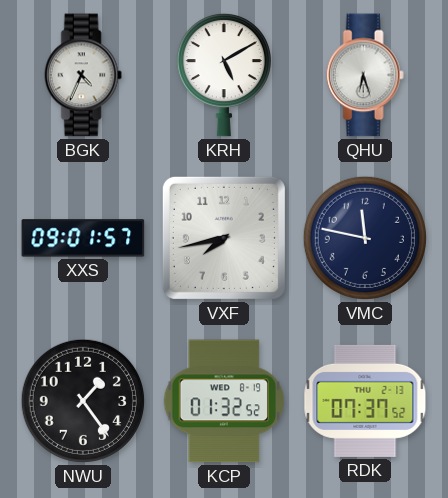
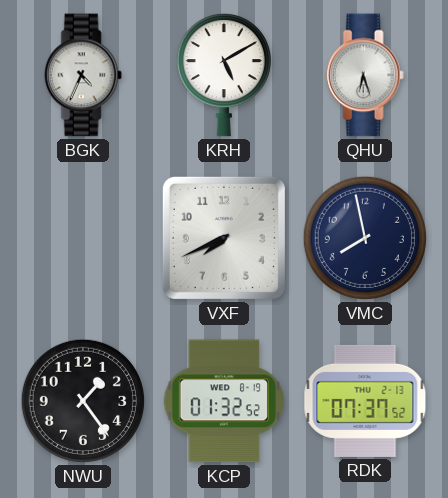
XXS: 09:01 -> none
VXF: 7:43 -> 7:41
VMC: 11:47 -> 7:58
